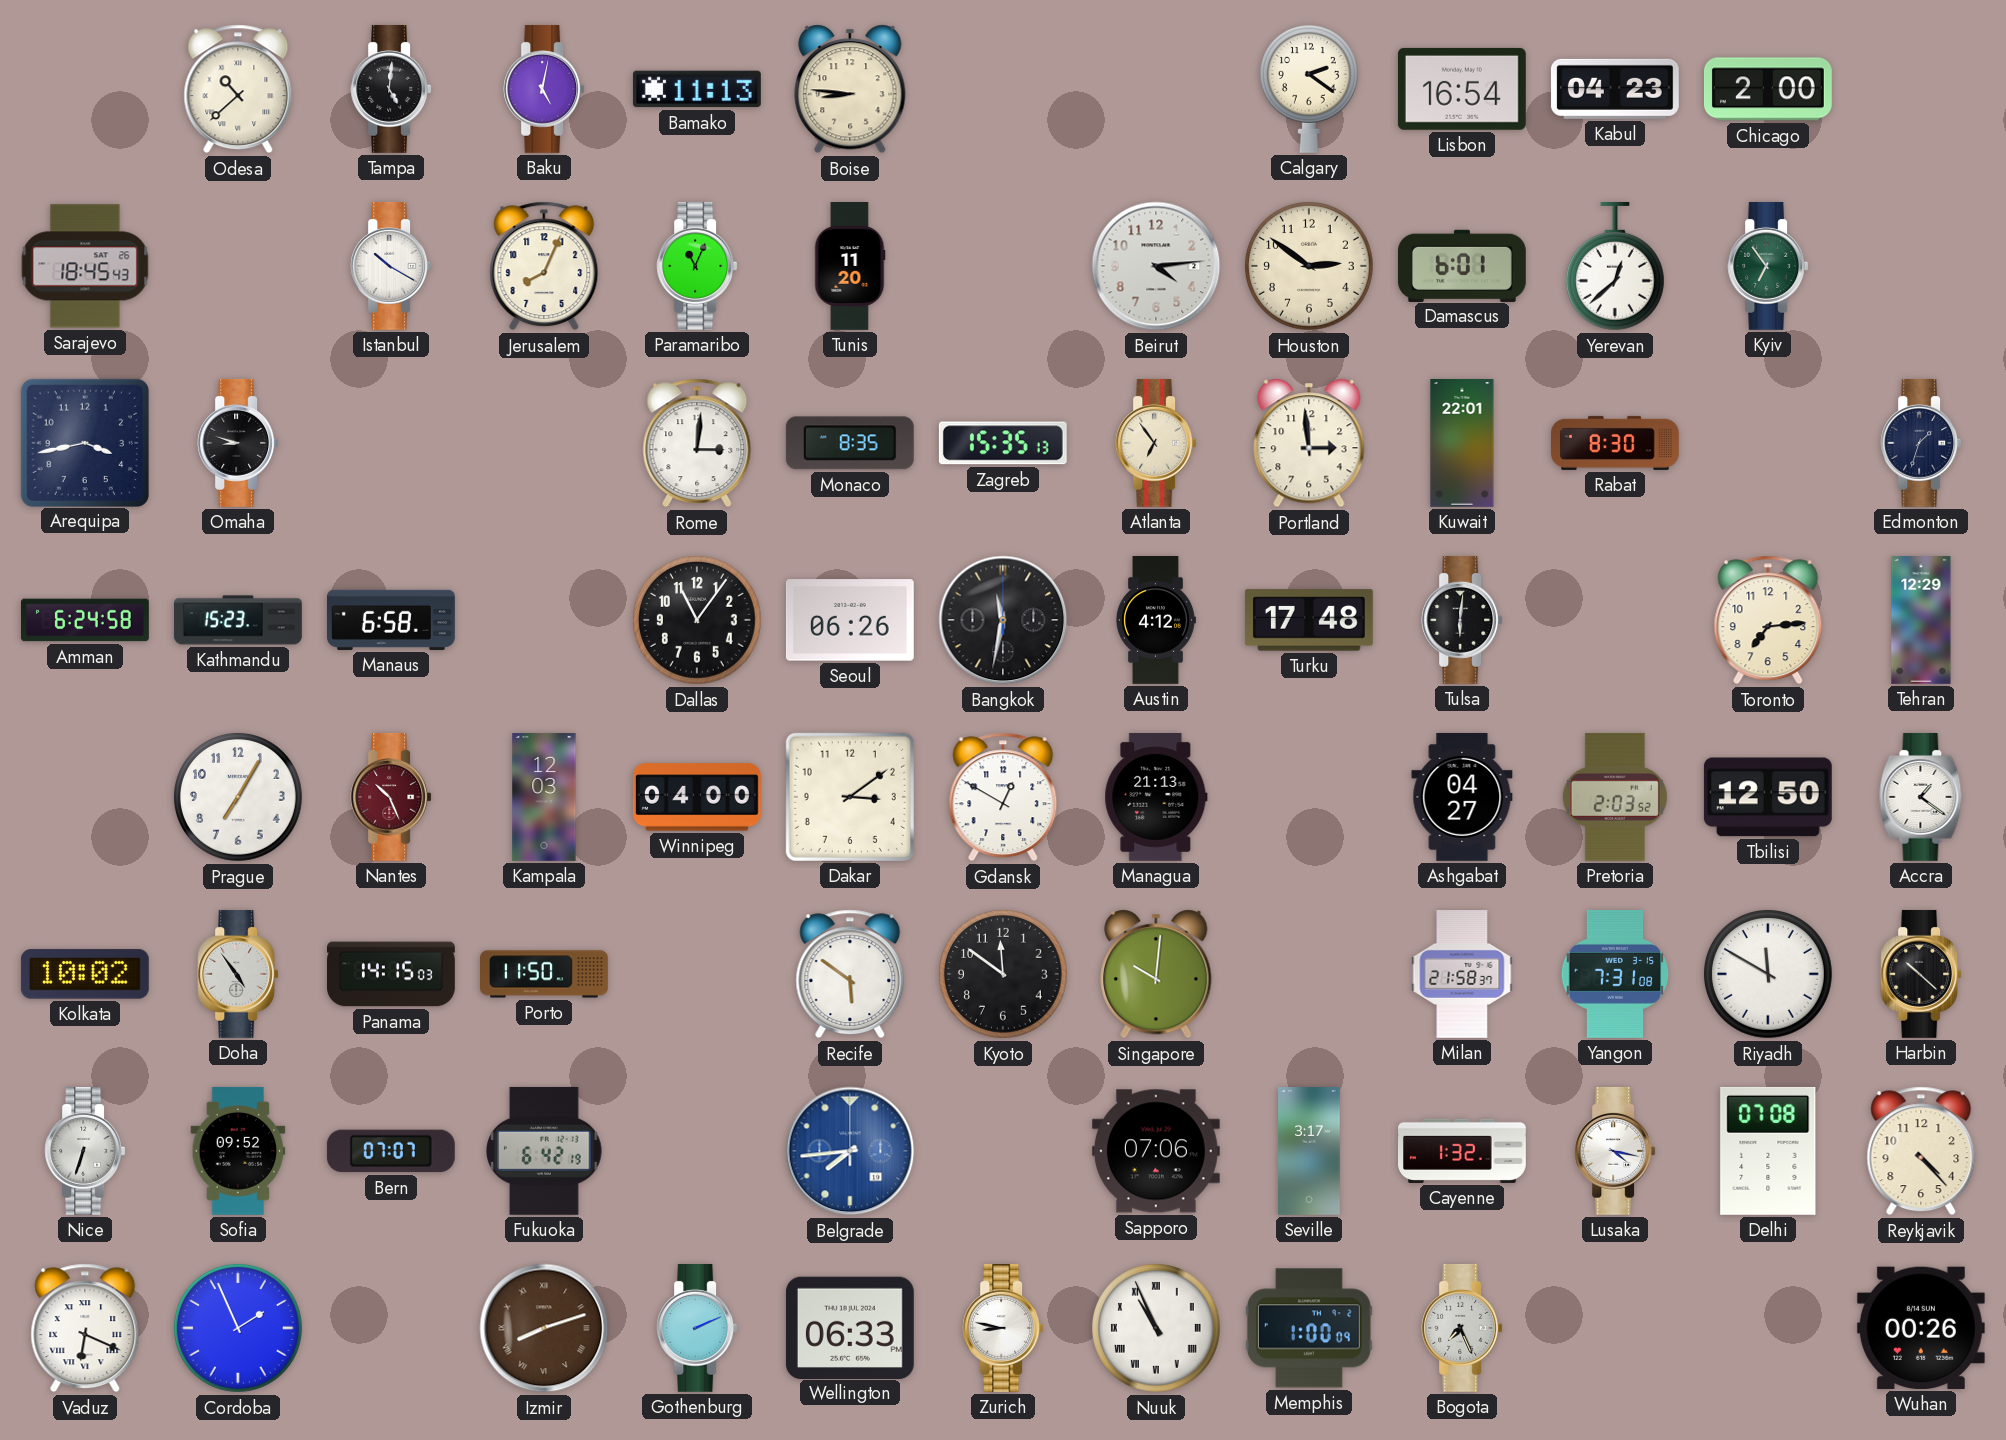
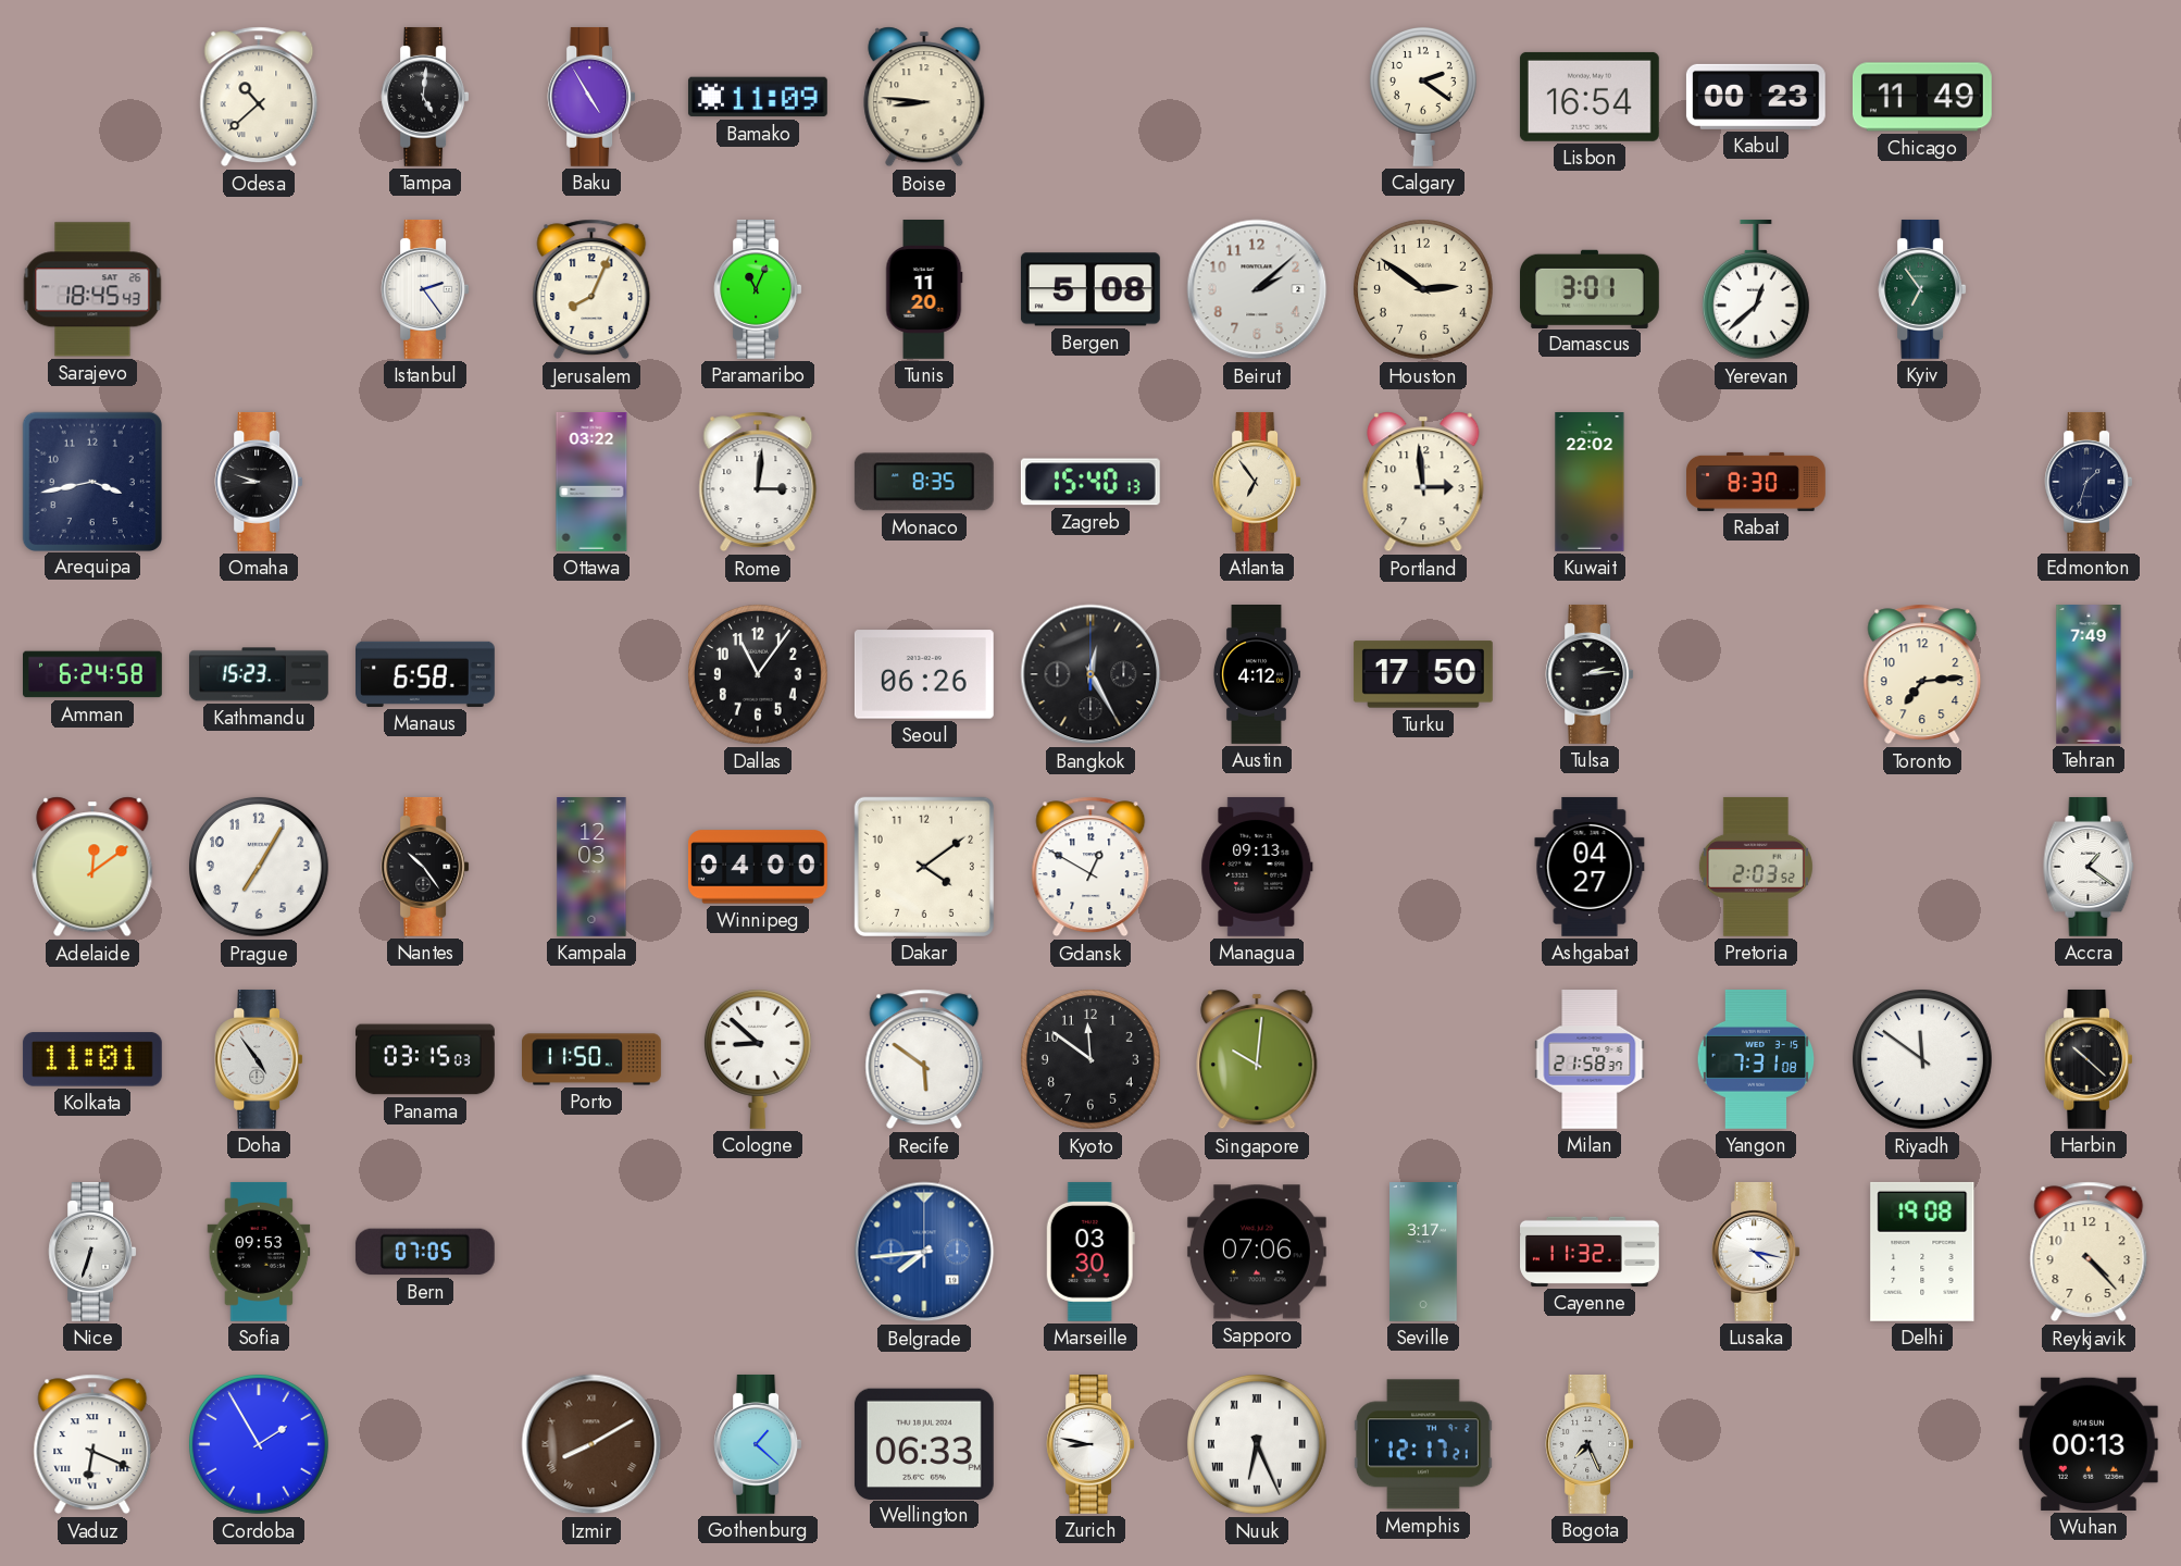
Baku: 5:02 -> 4:55
Bamako: 11:13 -> 11:09
Kabul: 04:23 -> 00:23
Chicago: 2:00 -> 11:49
Istanbul: 10:20 -> 2:24
Bergen: none -> 5:08
Beirut: 4:14 -> 2:08
Damascus: 6:01 -> 3:01
Ottawa: none -> 03:22
Zagreb: 15:35 -> 15:40
Kuwait: 22:01 -> 22:02
Bangkok: 11:32 -> 12:25
Turku: 17:48 -> 17:50
Tulsa: 6:01 -> 2:14
Tehran: 12:29 -> 7:49
Adelaide: none -> 12:09
Nantes: 10:26 -> 10:24
Nantes dial: burgundy -> black
Dakar: 3:09 -> 4:09
Managua: 21:13 -> 09:13
Tbilisi: 12:50 -> none
Kolkata: 10:02 -> 11:01
Panama: 14:15 -> 03:15
Cologne: none -> 8:52
Riyadh: 11:50 -> 11:51
Sofia: 09:52 -> 09:53
Bern: 07:07 -> 07:05
Fukuoka: 6:42 -> none
Marseille: none -> 03:30
Cayenne: 1:32 -> 11:32
Delhi: 07:08 -> 19:08
Cordoba: 1:56 -> 1:55
Izmir: 8:12 -> 8:10
Gothenburg: 2:11 -> 1:22
Nuuk: 10:56 -> 6:26
Memphis: 1:00 -> 12:17
Wuhan: 00:26 -> 00:13
